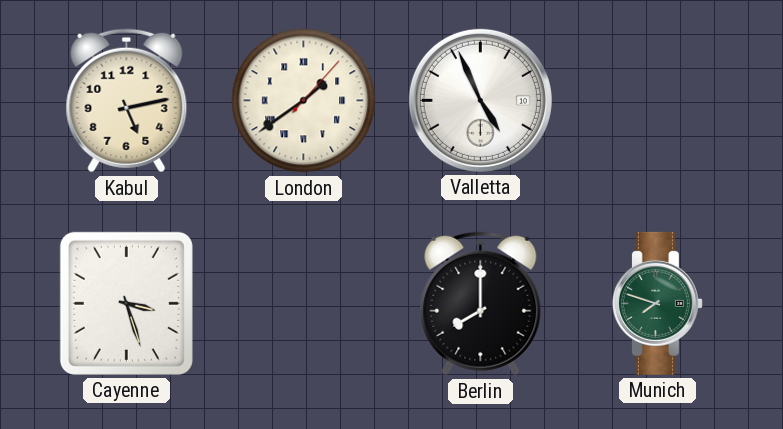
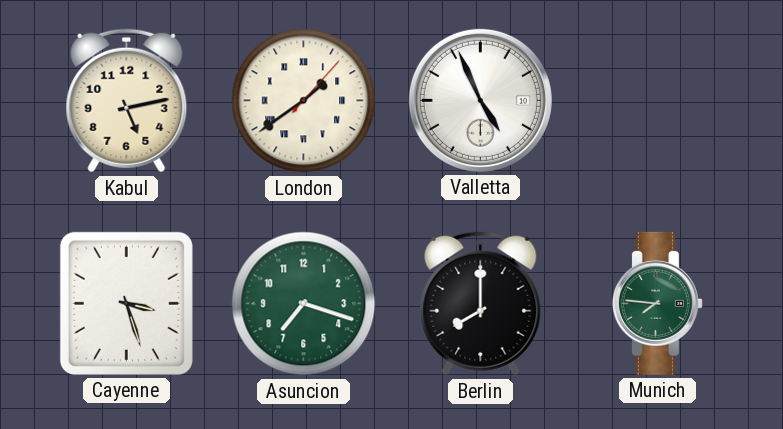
Asuncion: none -> 7:18
Munich: 7:48 -> 7:46
